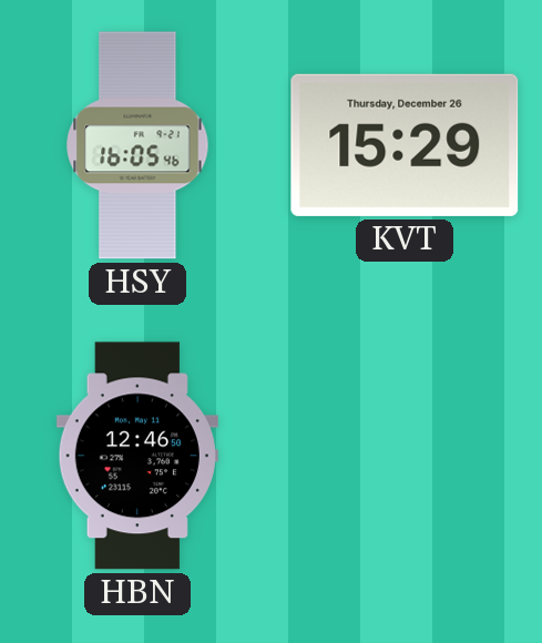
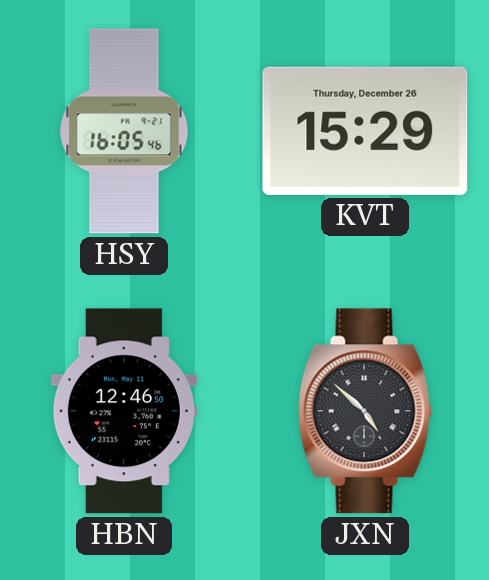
JXN: none -> 4:52
